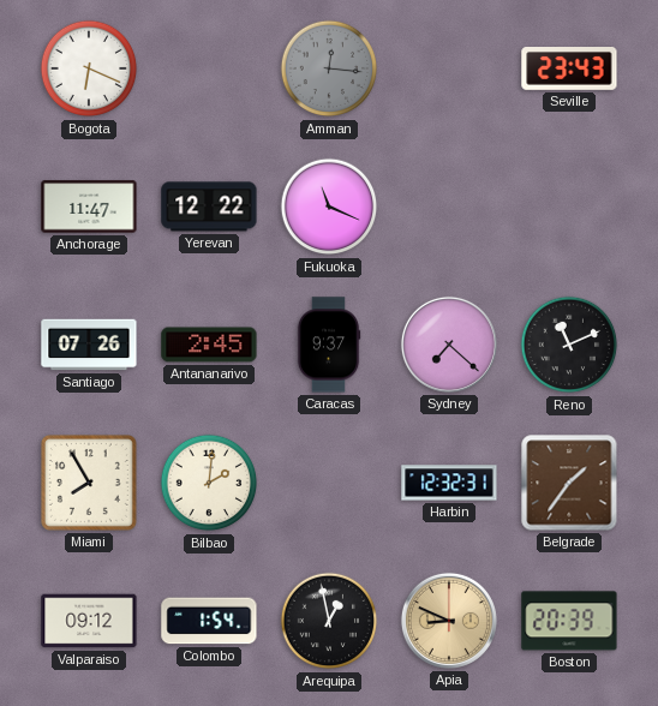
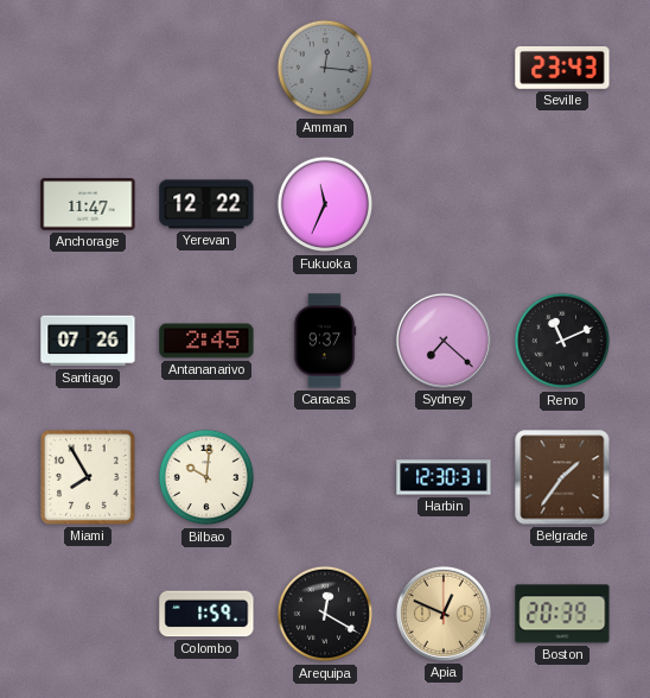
Bogota: 6:19 -> none
Fukuoka: 11:19 -> 11:34
Bilbao: 2:01 -> 10:01
Harbin: 12:32 -> 12:30
Valparaiso: 09:12 -> none
Colombo: 1:54 -> 1:59
Arequipa: 12:58 -> 12:20
Apia: 8:49 -> 12:49
